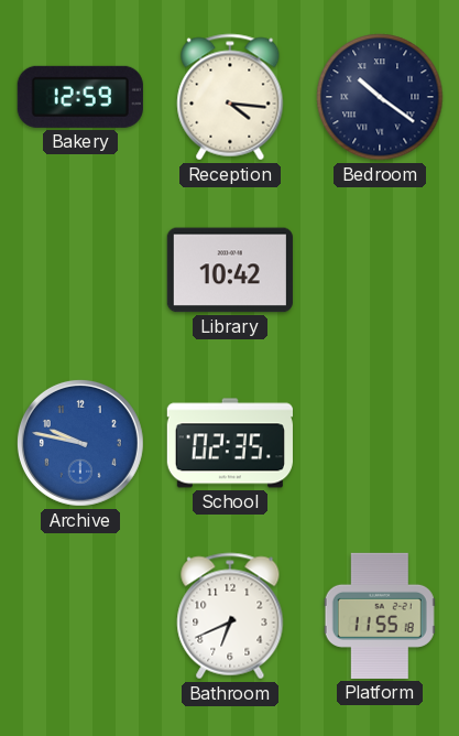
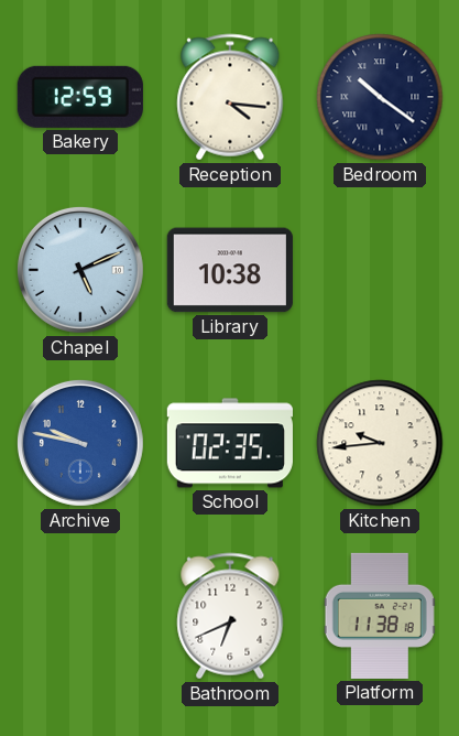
Chapel: none -> 5:11
Library: 10:42 -> 10:38
Kitchen: none -> 9:44
Platform: 11:55 -> 11:38
